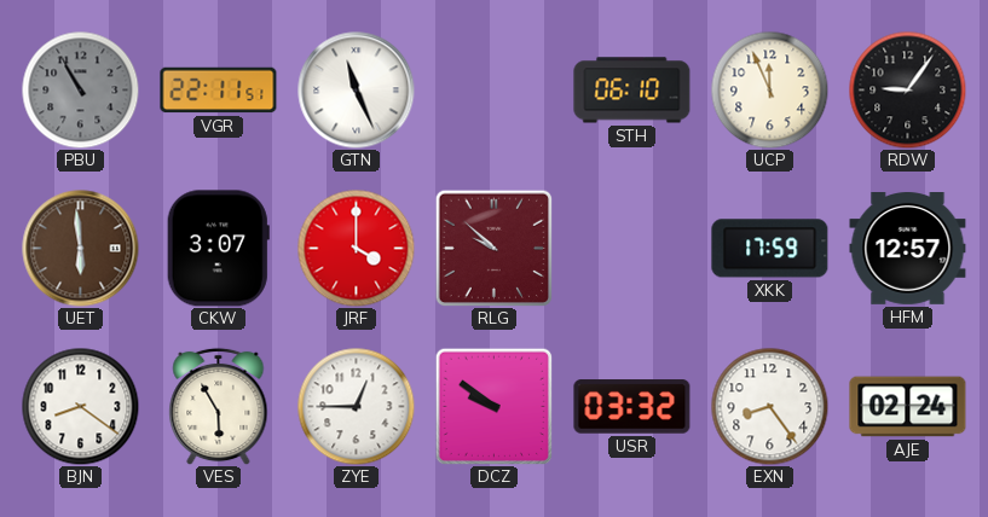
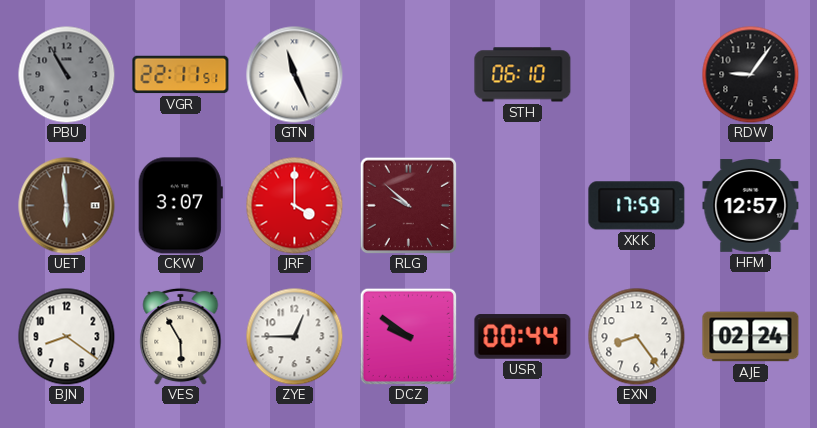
UCP: 11:56 -> none
USR: 03:32 -> 00:44
